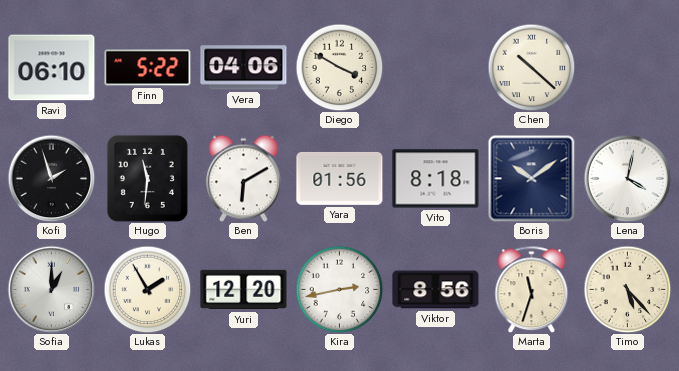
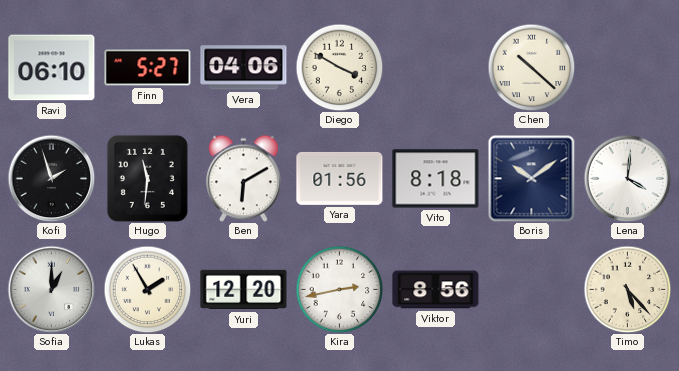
Finn: 5:22 -> 5:27
Lena: 4:02 -> 4:01
Marta: 11:33 -> none
